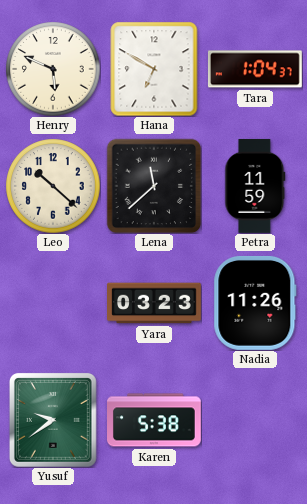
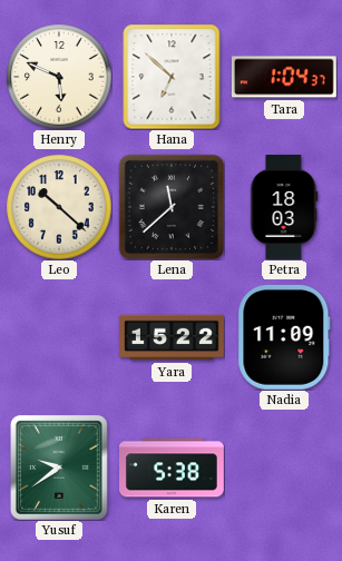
Hana: 6:50 -> 6:52
Petra: 11:59 -> 18:03
Yara: 03:23 -> 15:22
Nadia: 11:26 -> 11:09
